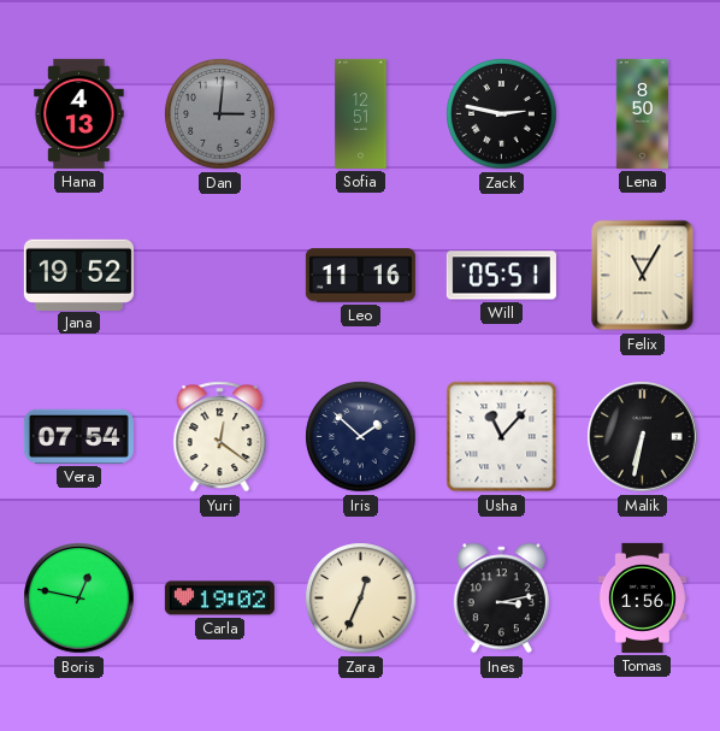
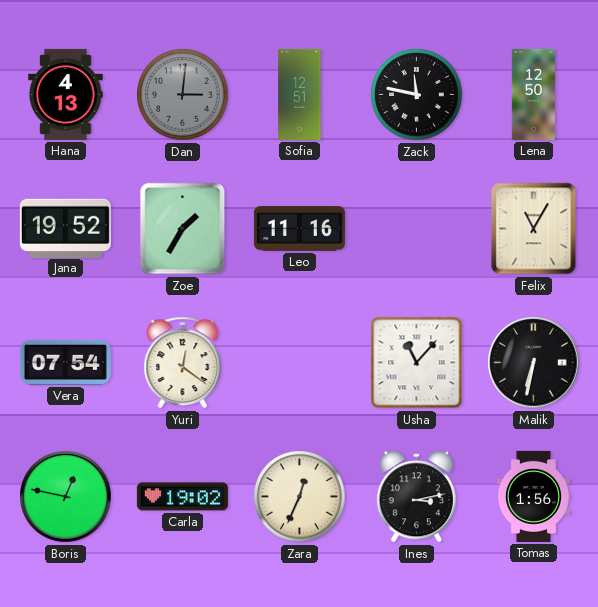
Zack: 2:47 -> 11:47
Lena: 8:50 -> 12:50
Zoe: none -> 1:35
Will: 05:51 -> none
Iris: 1:52 -> none
